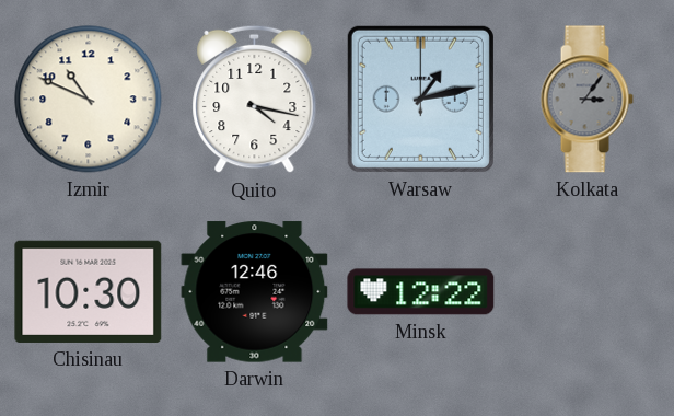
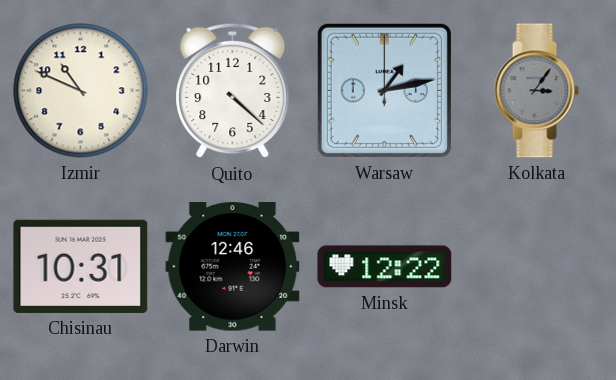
Quito: 4:17 -> 4:22
Chisinau: 10:30 -> 10:31
